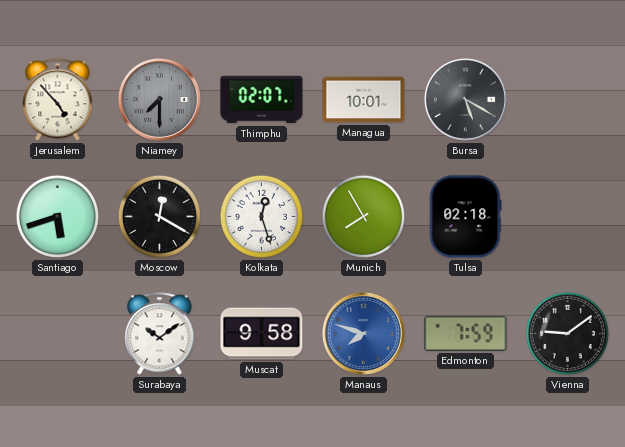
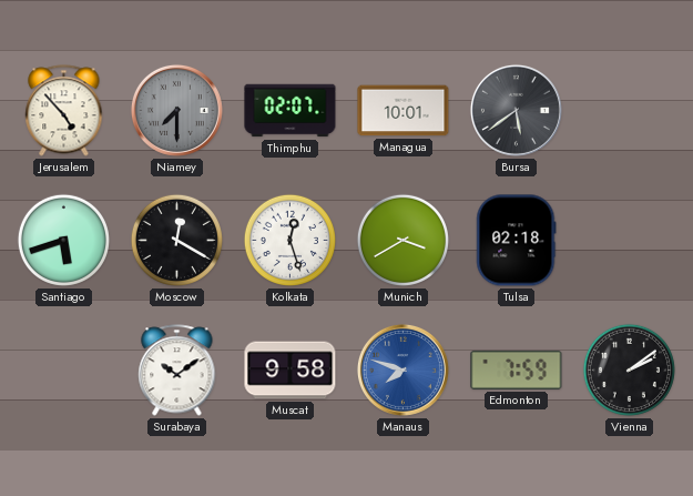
Bursa: 5:20 -> 5:39
Munich: 7:55 -> 3:40
Vienna: 9:09 -> 2:09
